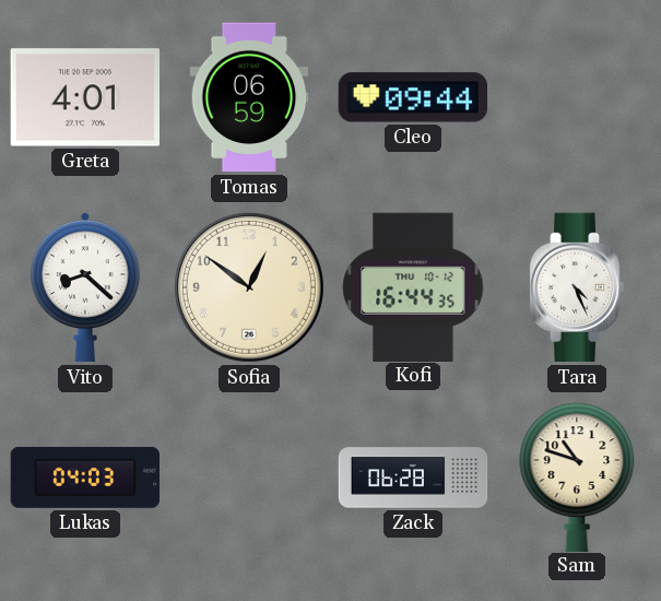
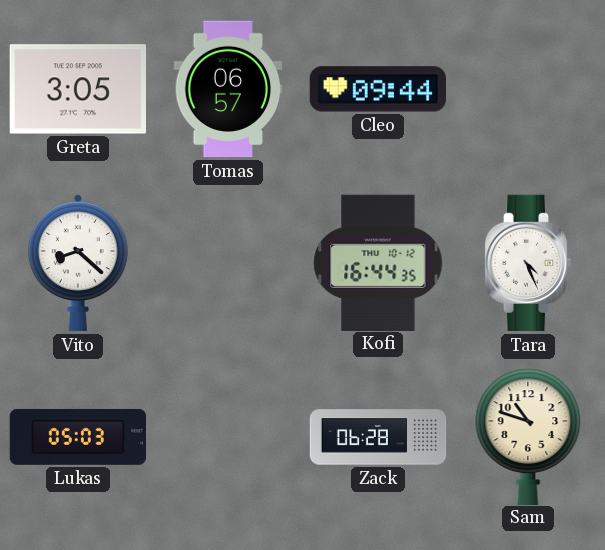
Greta: 4:01 -> 3:05
Tomas: 06:59 -> 06:57
Sofia: 12:51 -> none
Lukas: 04:03 -> 05:03
